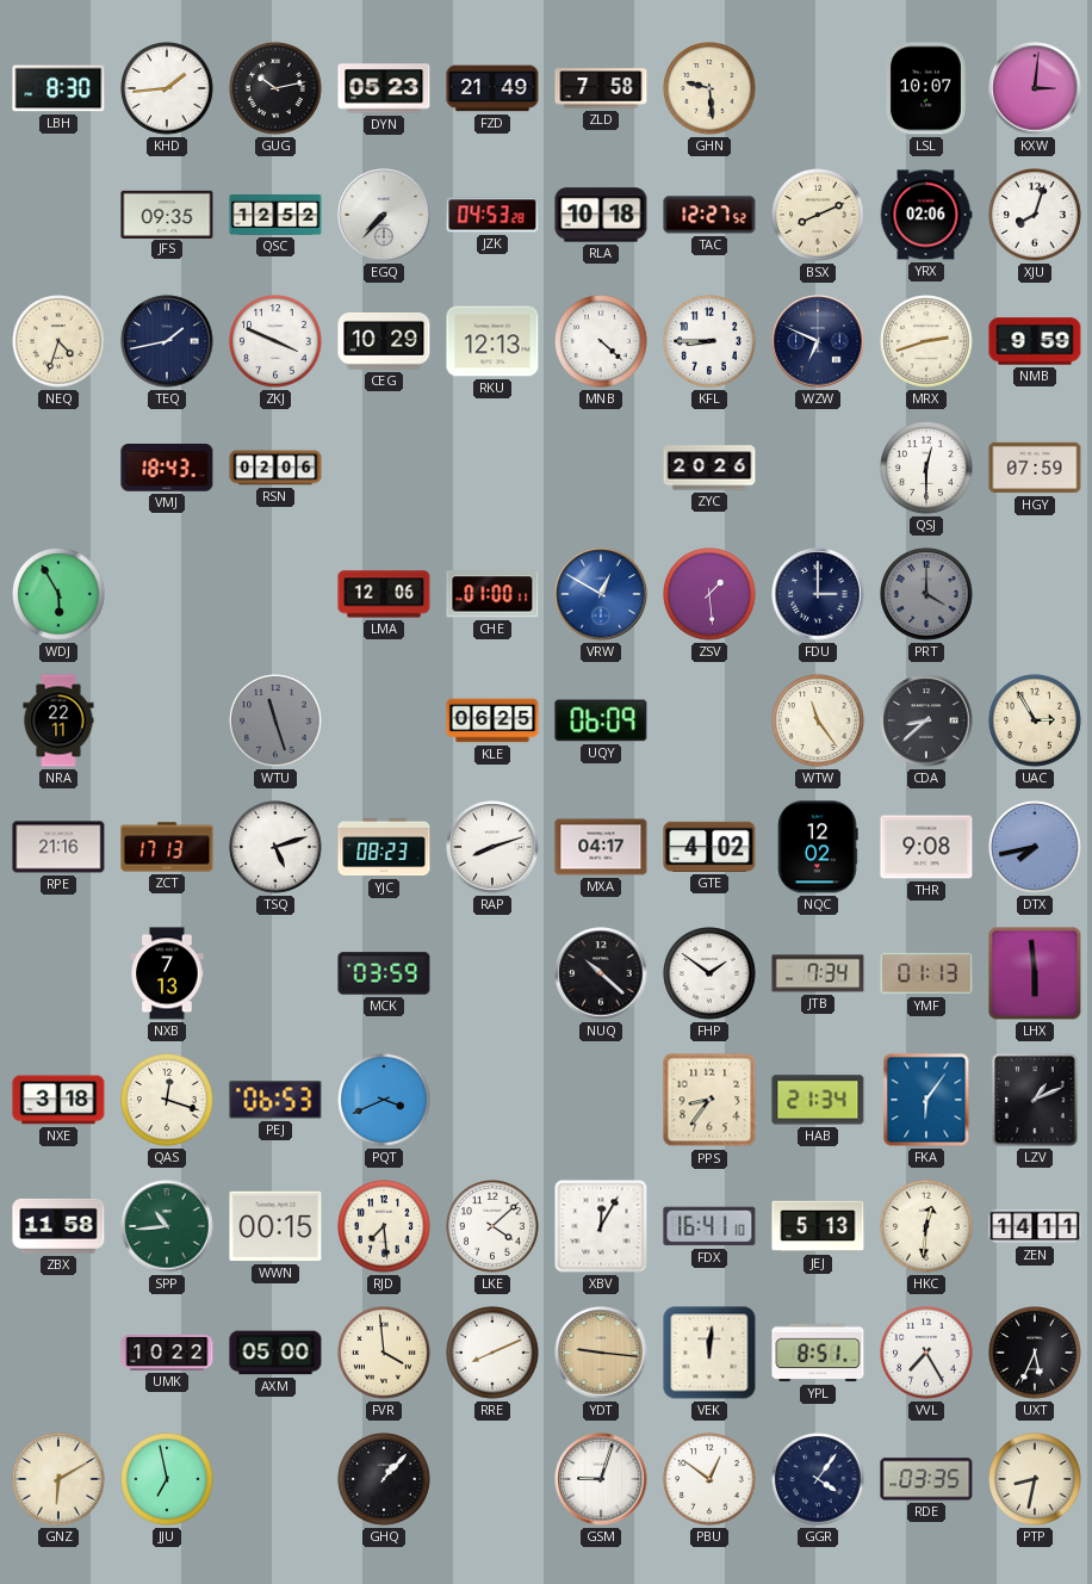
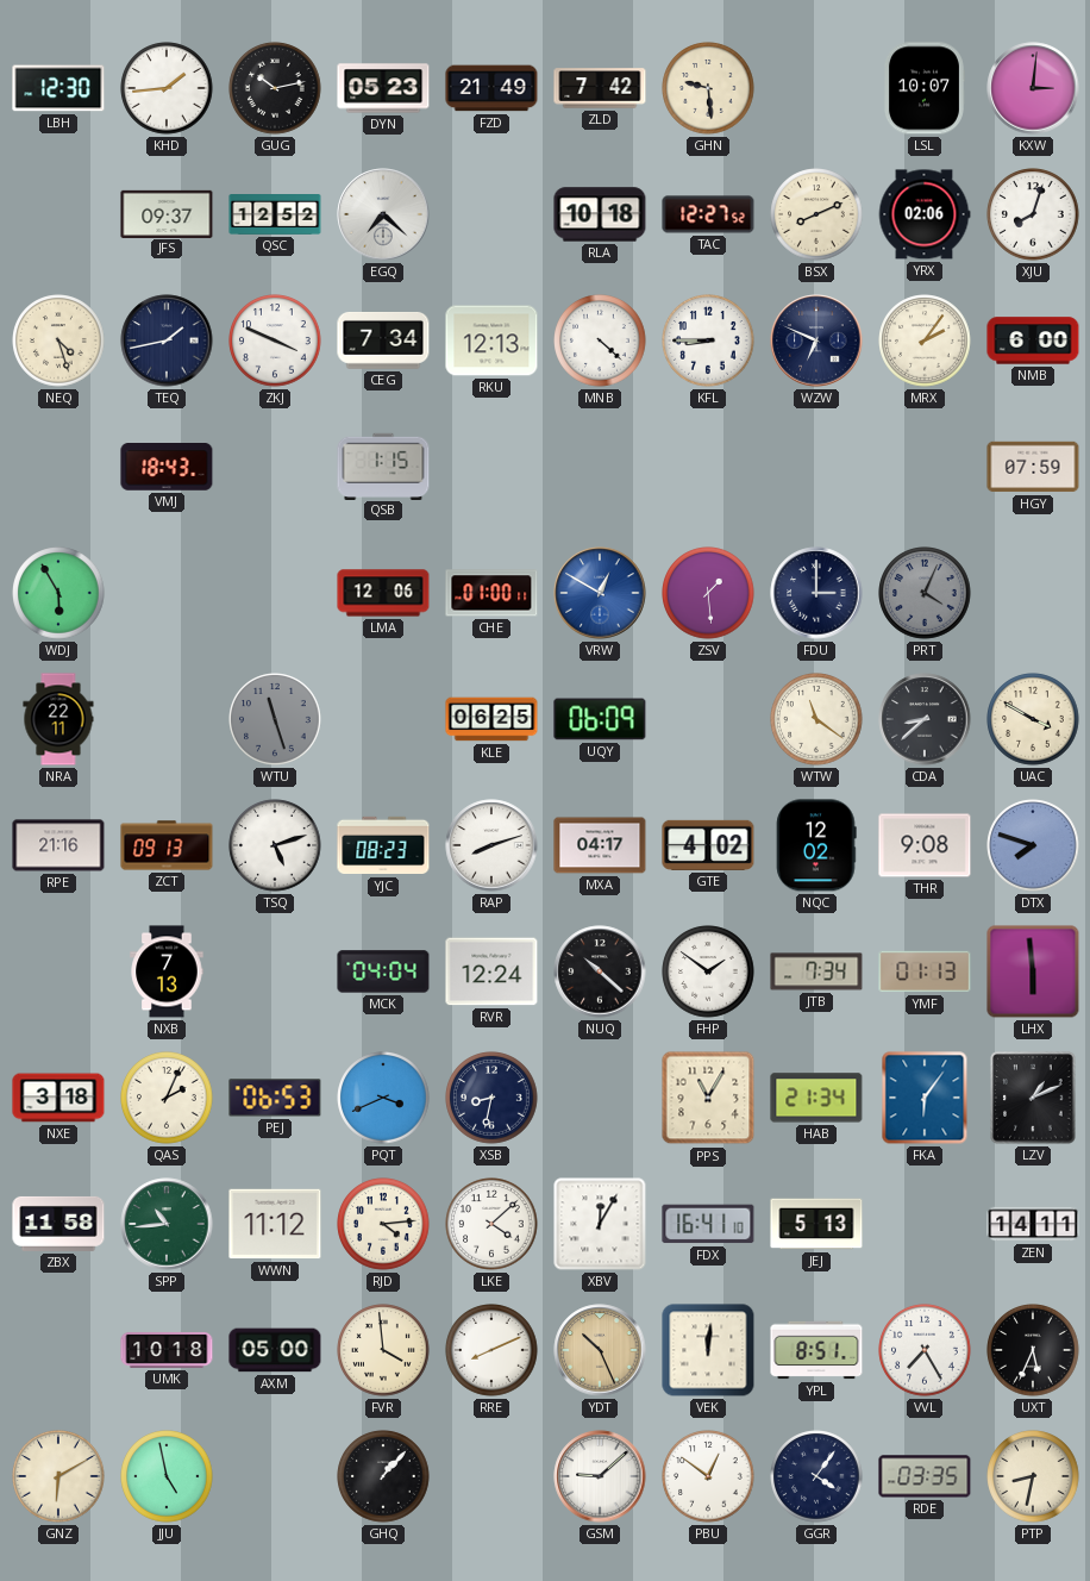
LBH: 8:30 -> 12:30
ZLD: 7:58 -> 7:42
JFS: 09:35 -> 09:37
EGQ: 7:37 -> 7:22
JZK: 04:53 -> none
NEQ: 4:33 -> 4:27
CEG: 10:29 -> 7:34
MRX: 2:42 -> 2:06
NMB: 9:59 -> 6:00
RSN: 02:06 -> none
QSB: none -> 1:15
ZYC: 20:26 -> none
QSJ: 12:30 -> none
PRT: 4:00 -> 4:04
WTW: 11:24 -> 11:21
UAC: 2:55 -> 3:50
ZCT: 17:13 -> 09:13
DTX: 7:43 -> 7:48
MCK: 03:59 -> 04:04
RVR: none -> 12:24
QAS: 12:18 -> 2:04
XSB: none -> 8:32
PPS: 8:36 -> 11:05
WWN: 00:15 -> 11:12
RJD: 7:29 -> 4:14
HKC: 12:31 -> none
UMK: 10:22 -> 10:18
YDT: 9:16 -> 10:26
JJU: 6:58 -> 4:58
GSM: 9:03 -> 9:08
